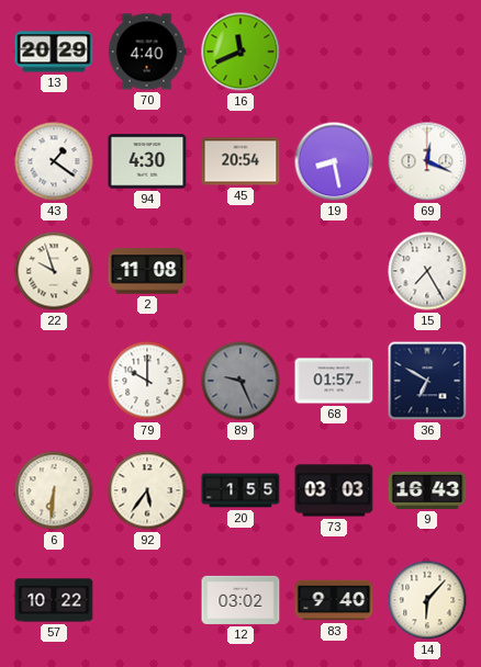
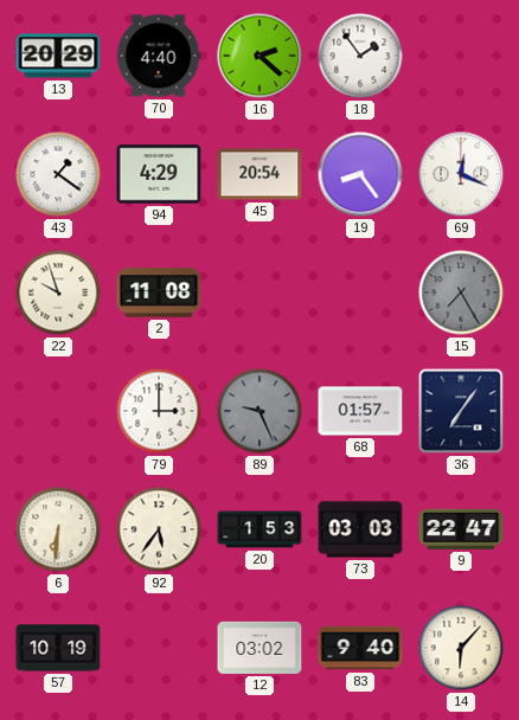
16: 11:41 -> 2:22
18: none -> 1:54
94: 4:30 -> 4:29
19: 8:28 -> 8:24
15 dial: white -> grey
79: 10:00 -> 3:00
36: 6:50 -> 7:06
20: 1:55 -> 1:53
9: 16:43 -> 22:47
57: 10:22 -> 10:19
